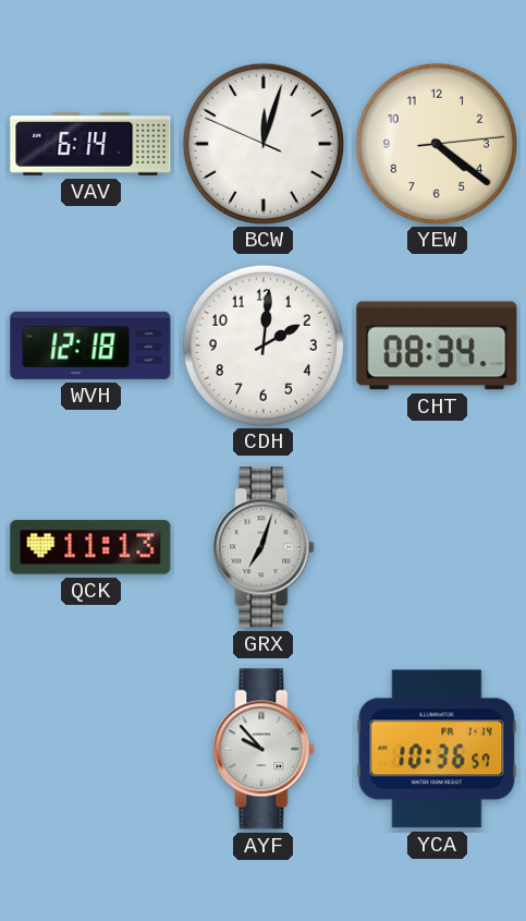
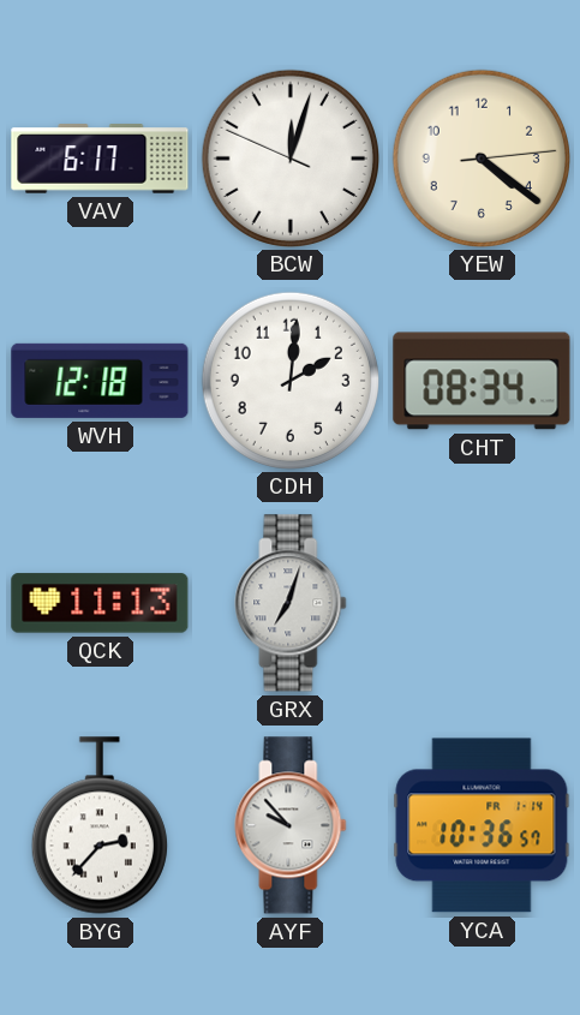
VAV: 6:14 -> 6:17
BYG: none -> 2:37
